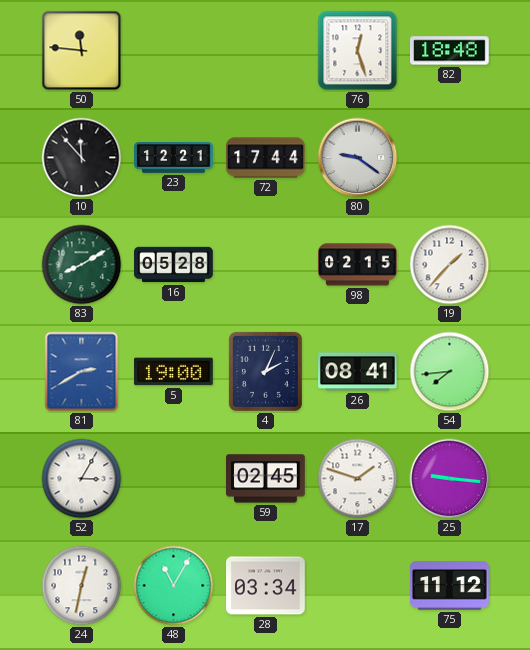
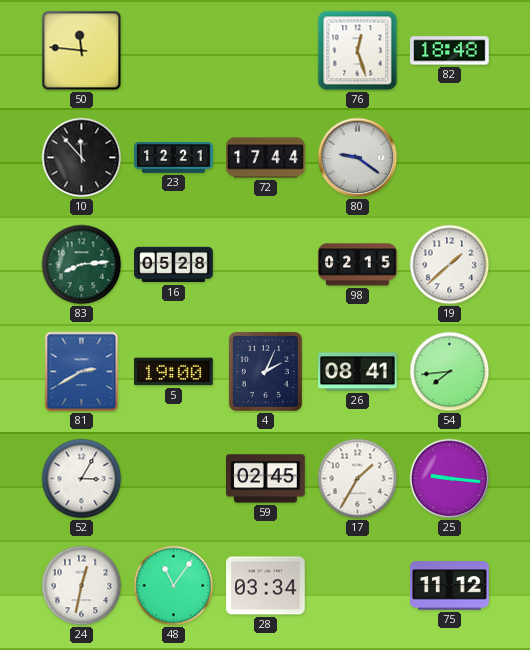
83: 8:10 -> 8:14
19: 1:37 -> 1:38
17: 1:48 -> 1:35
48: 11:05 -> 11:06
